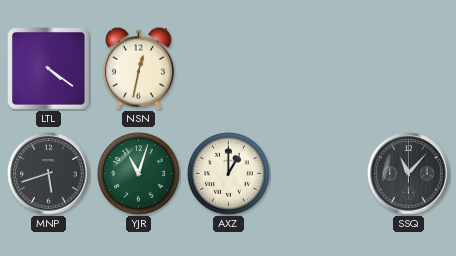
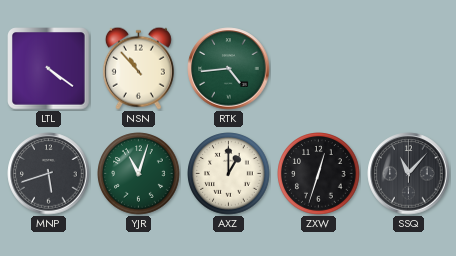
NSN: 12:32 -> 10:53
RTK: none -> 4:44
ZXW: none -> 12:33
